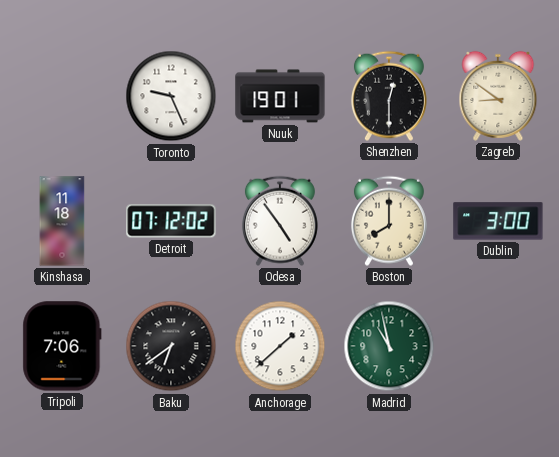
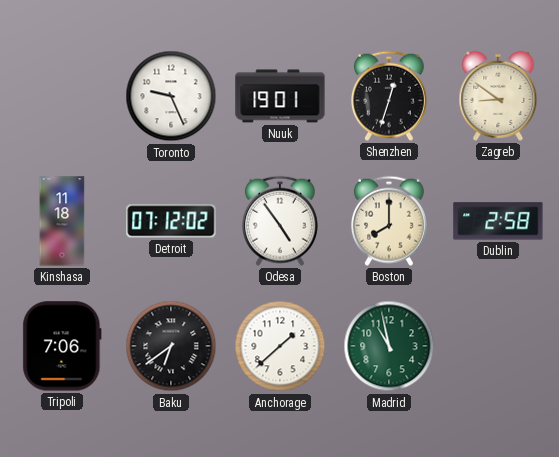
Shenzhen: 12:30 -> 12:33
Dublin: 3:00 -> 2:58
